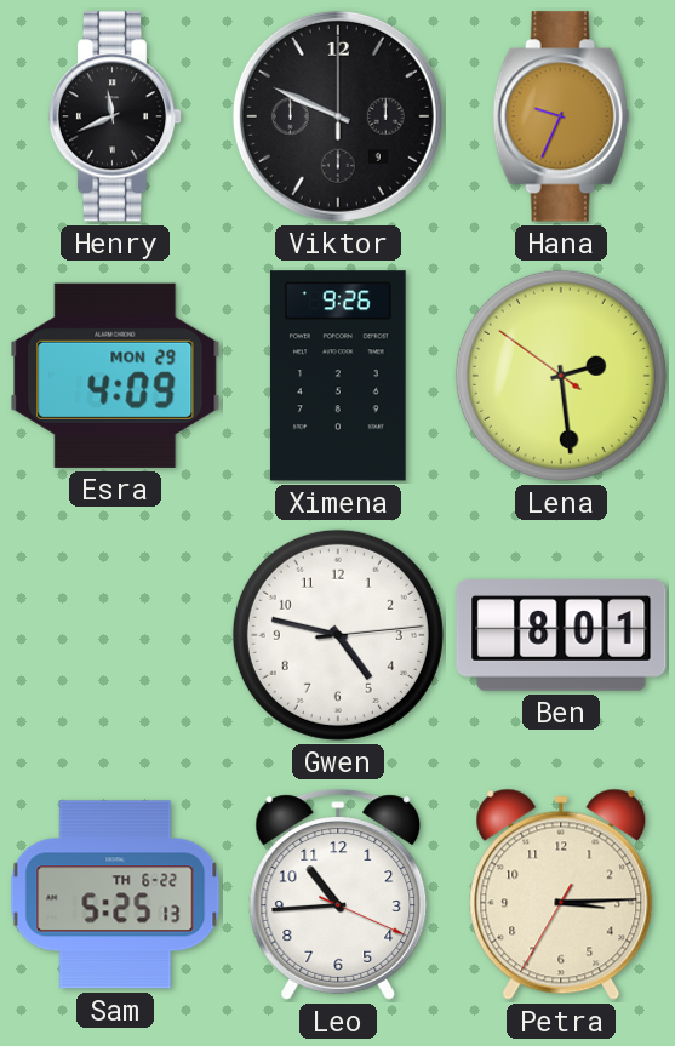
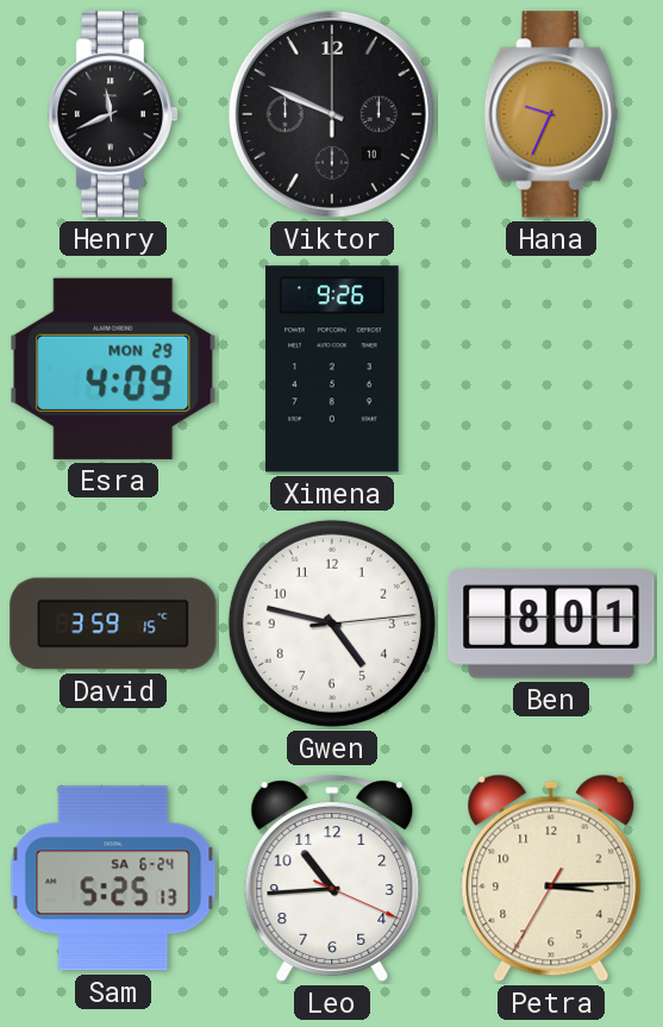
Viktor date: 9 -> 10
Lena: 2:28 -> none
David: none -> 3:59
Sam date: TH 6-22 -> SA 6-24
